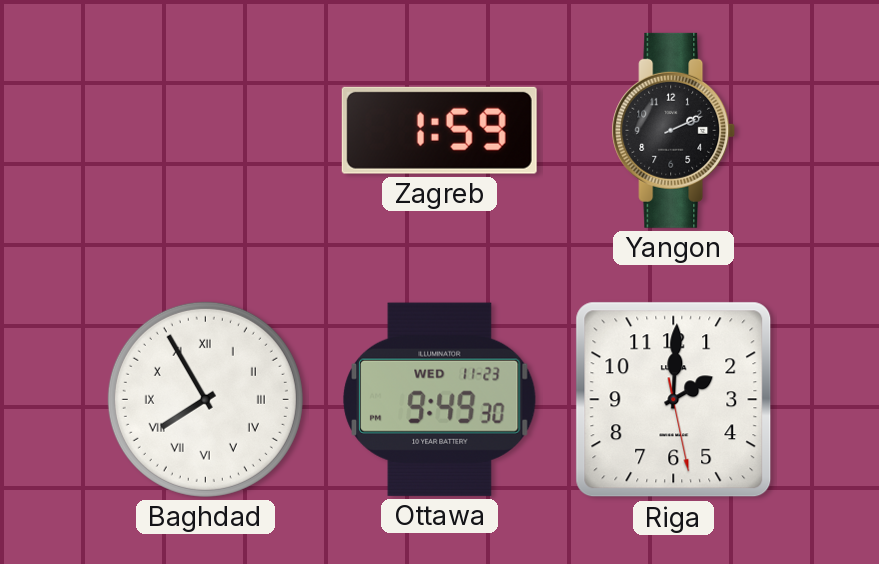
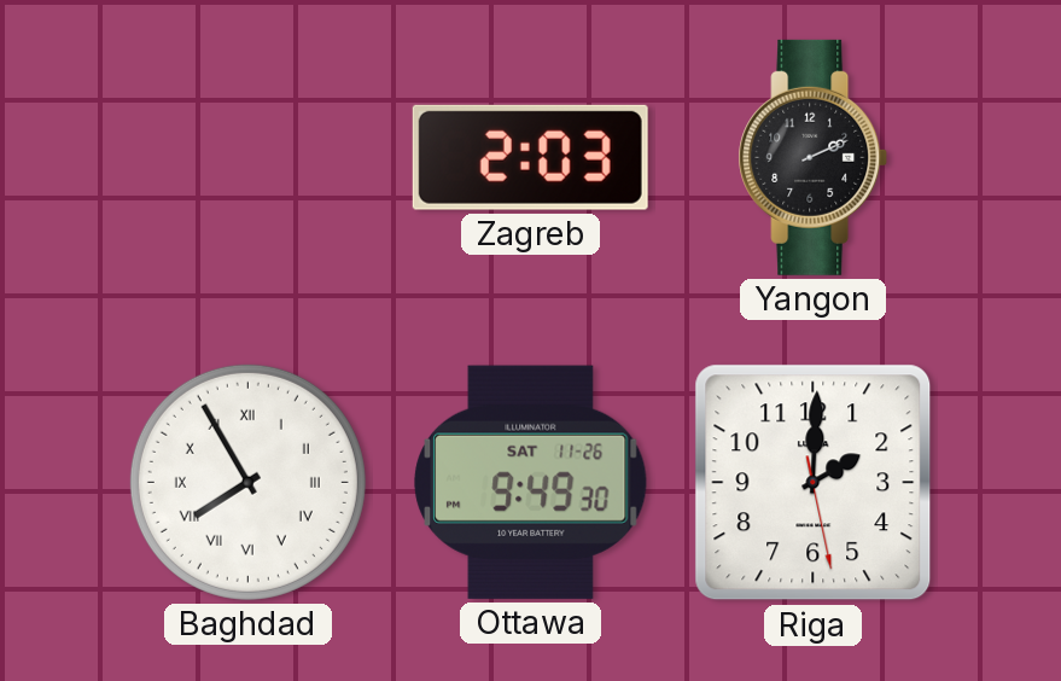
Zagreb: 1:59 -> 2:03
Ottawa date: WED 11-23 -> SAT 11-26
